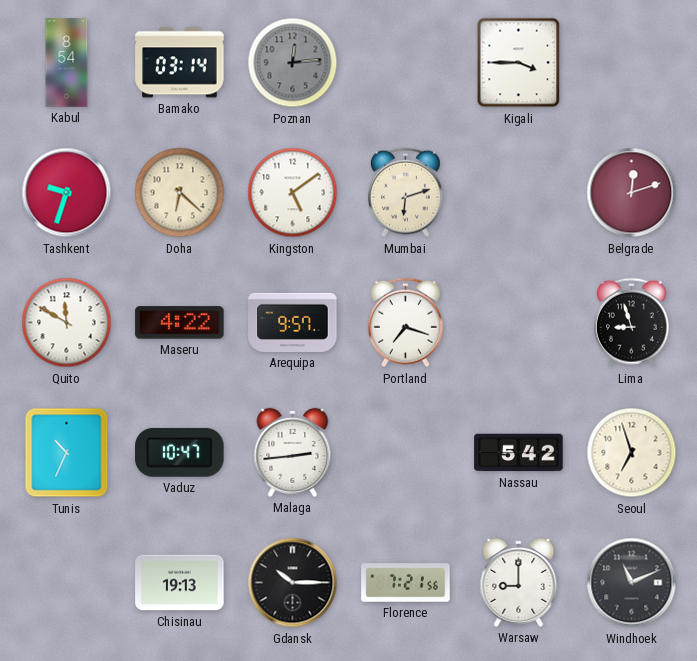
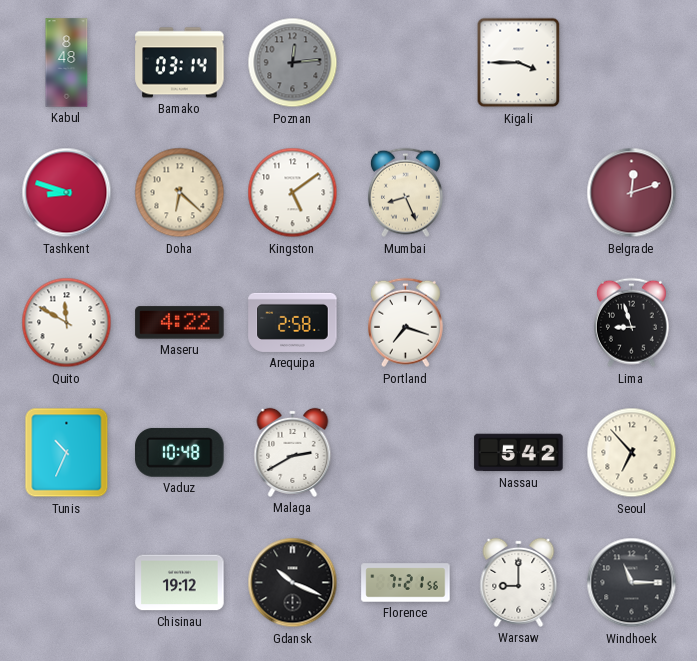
Kabul: 8:54 -> 8:48
Tashkent: 9:33 -> 8:48
Mumbai: 6:12 -> 8:26
Arequipa: 9:57 -> 2:58
Vaduz: 10:47 -> 10:48
Malaga: 2:44 -> 2:40
Seoul: 6:57 -> 6:53
Chisinau: 19:13 -> 19:12
Gdansk: 10:15 -> 10:19
Windhoek: 11:11 -> 11:15
